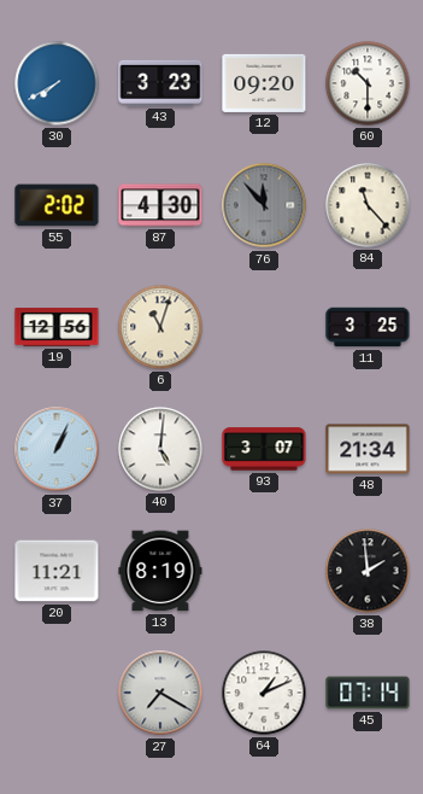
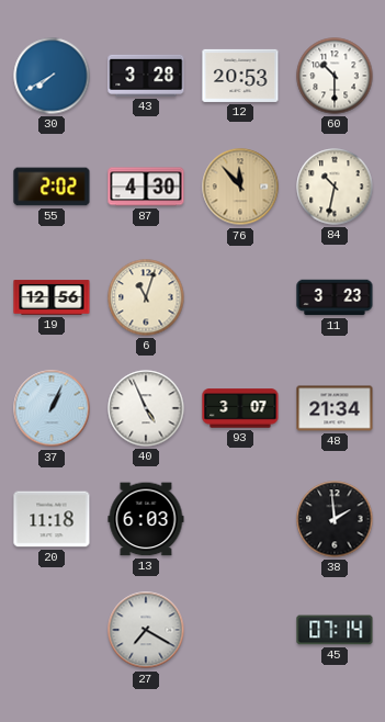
43: 3:23 -> 3:28
12: 09:20 -> 20:53
76 dial: grey -> champagne
84: 11:23 -> 10:32
11: 3:25 -> 3:23
40: 5:01 -> 4:56
20: 11:21 -> 11:18
13: 8:19 -> 6:03
64: 1:11 -> none
